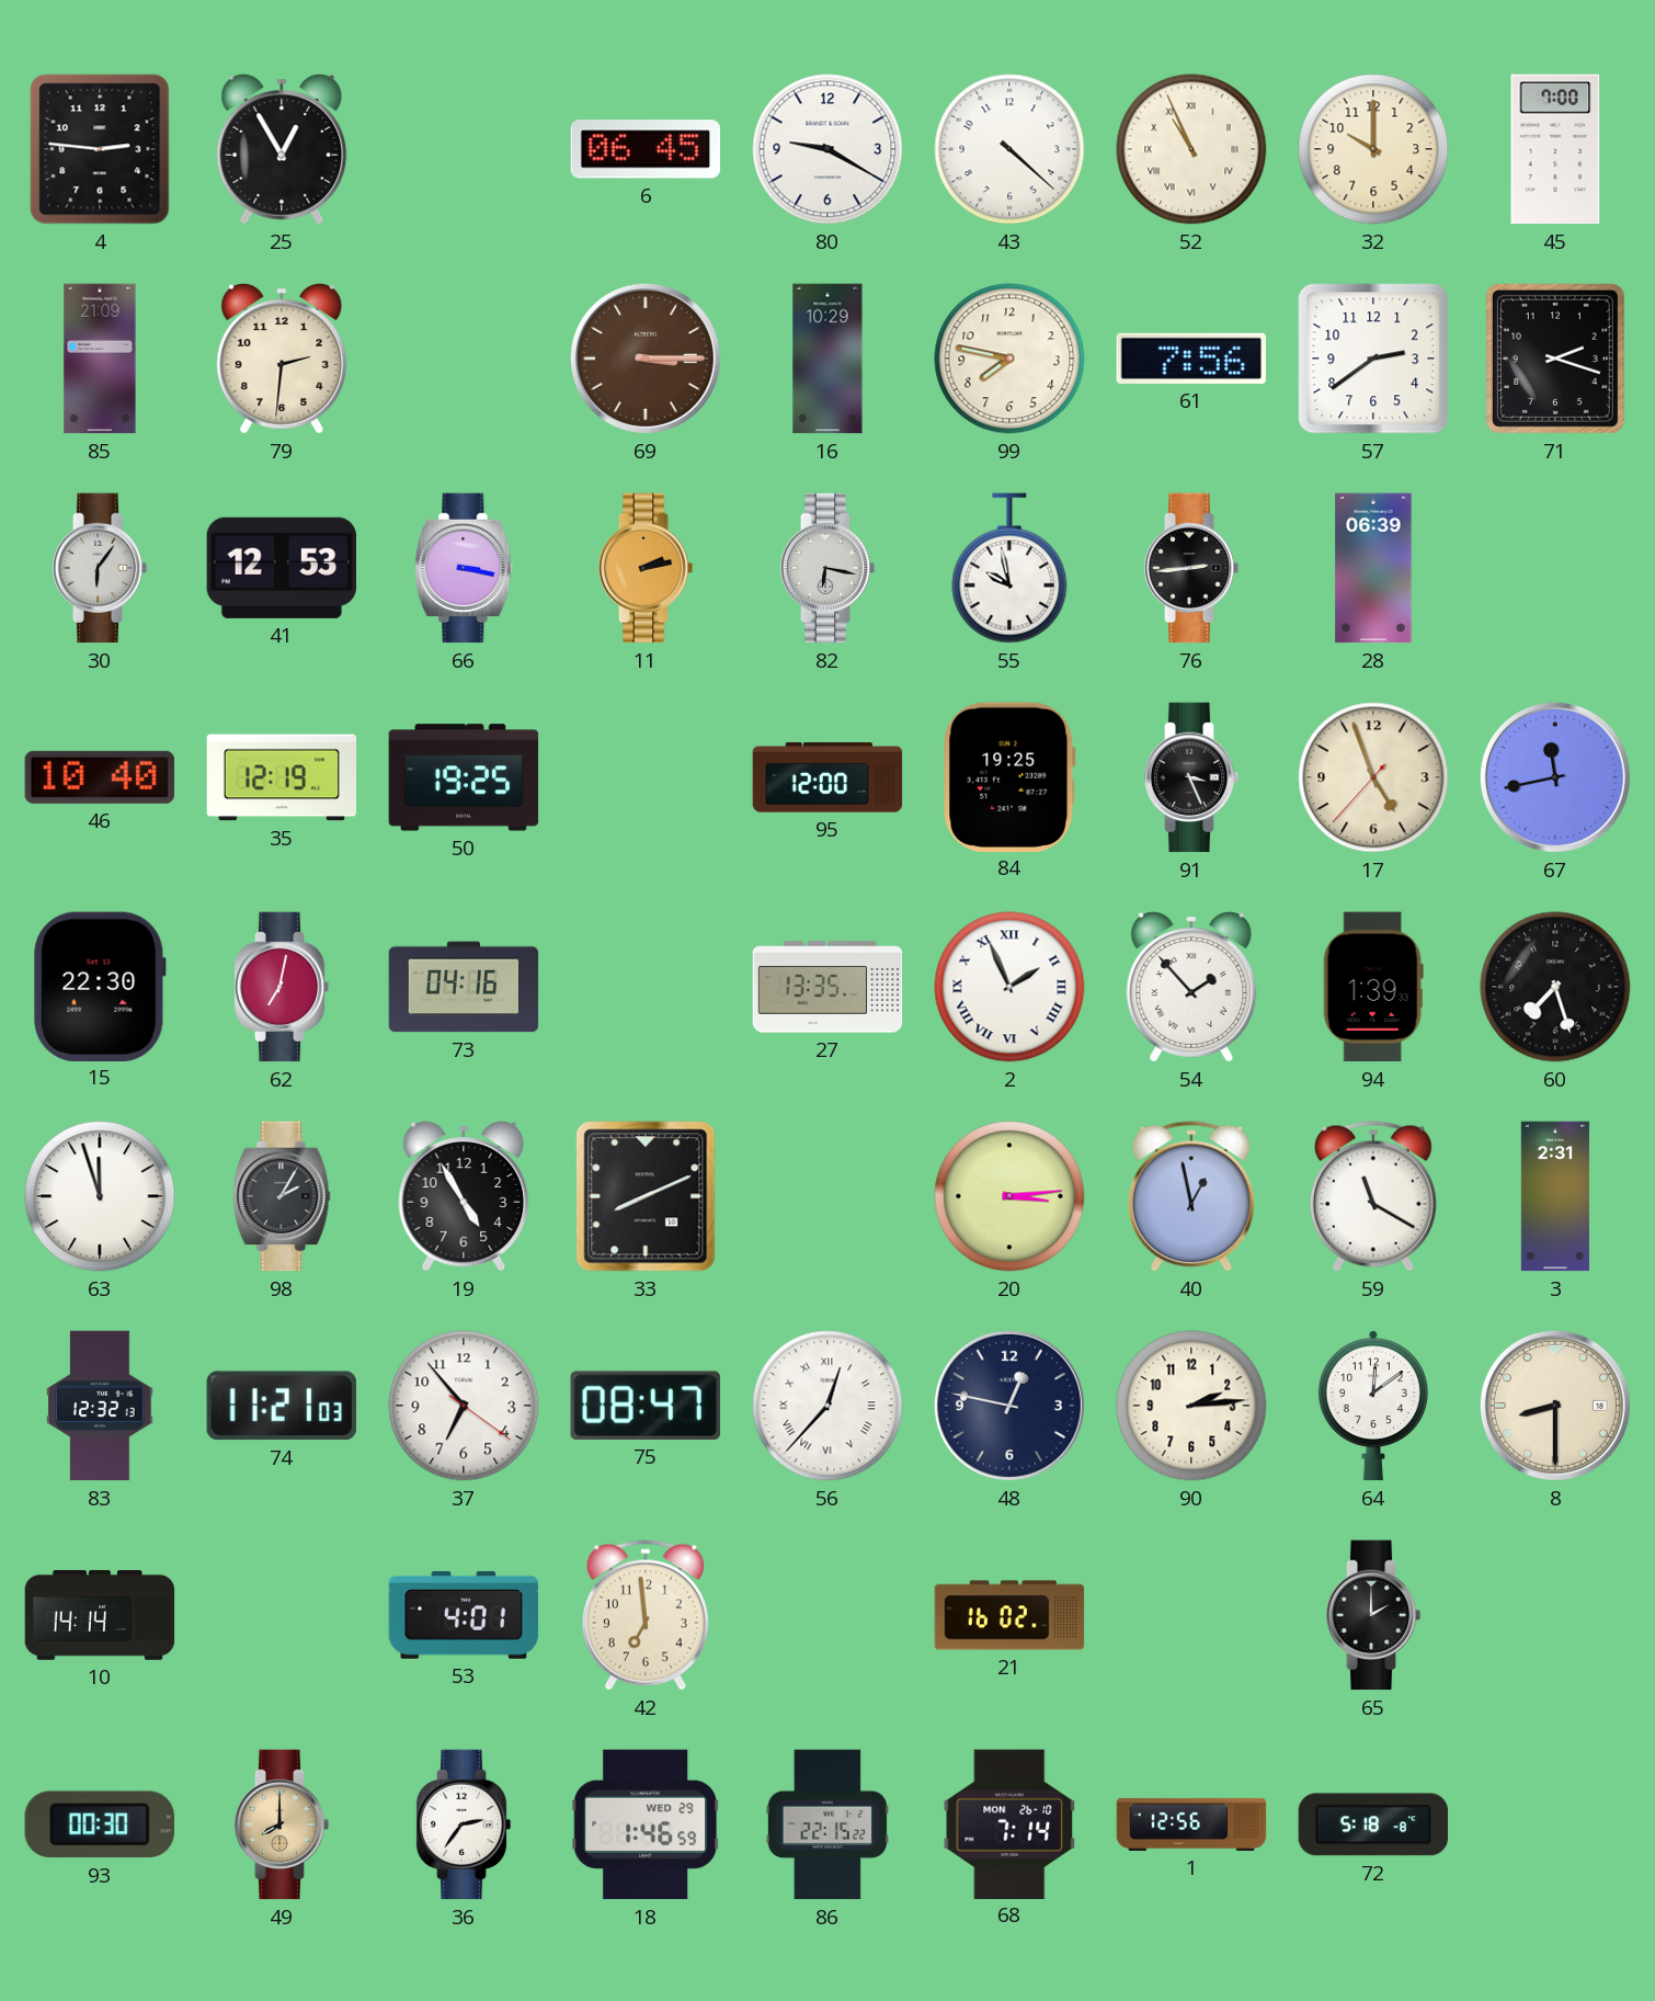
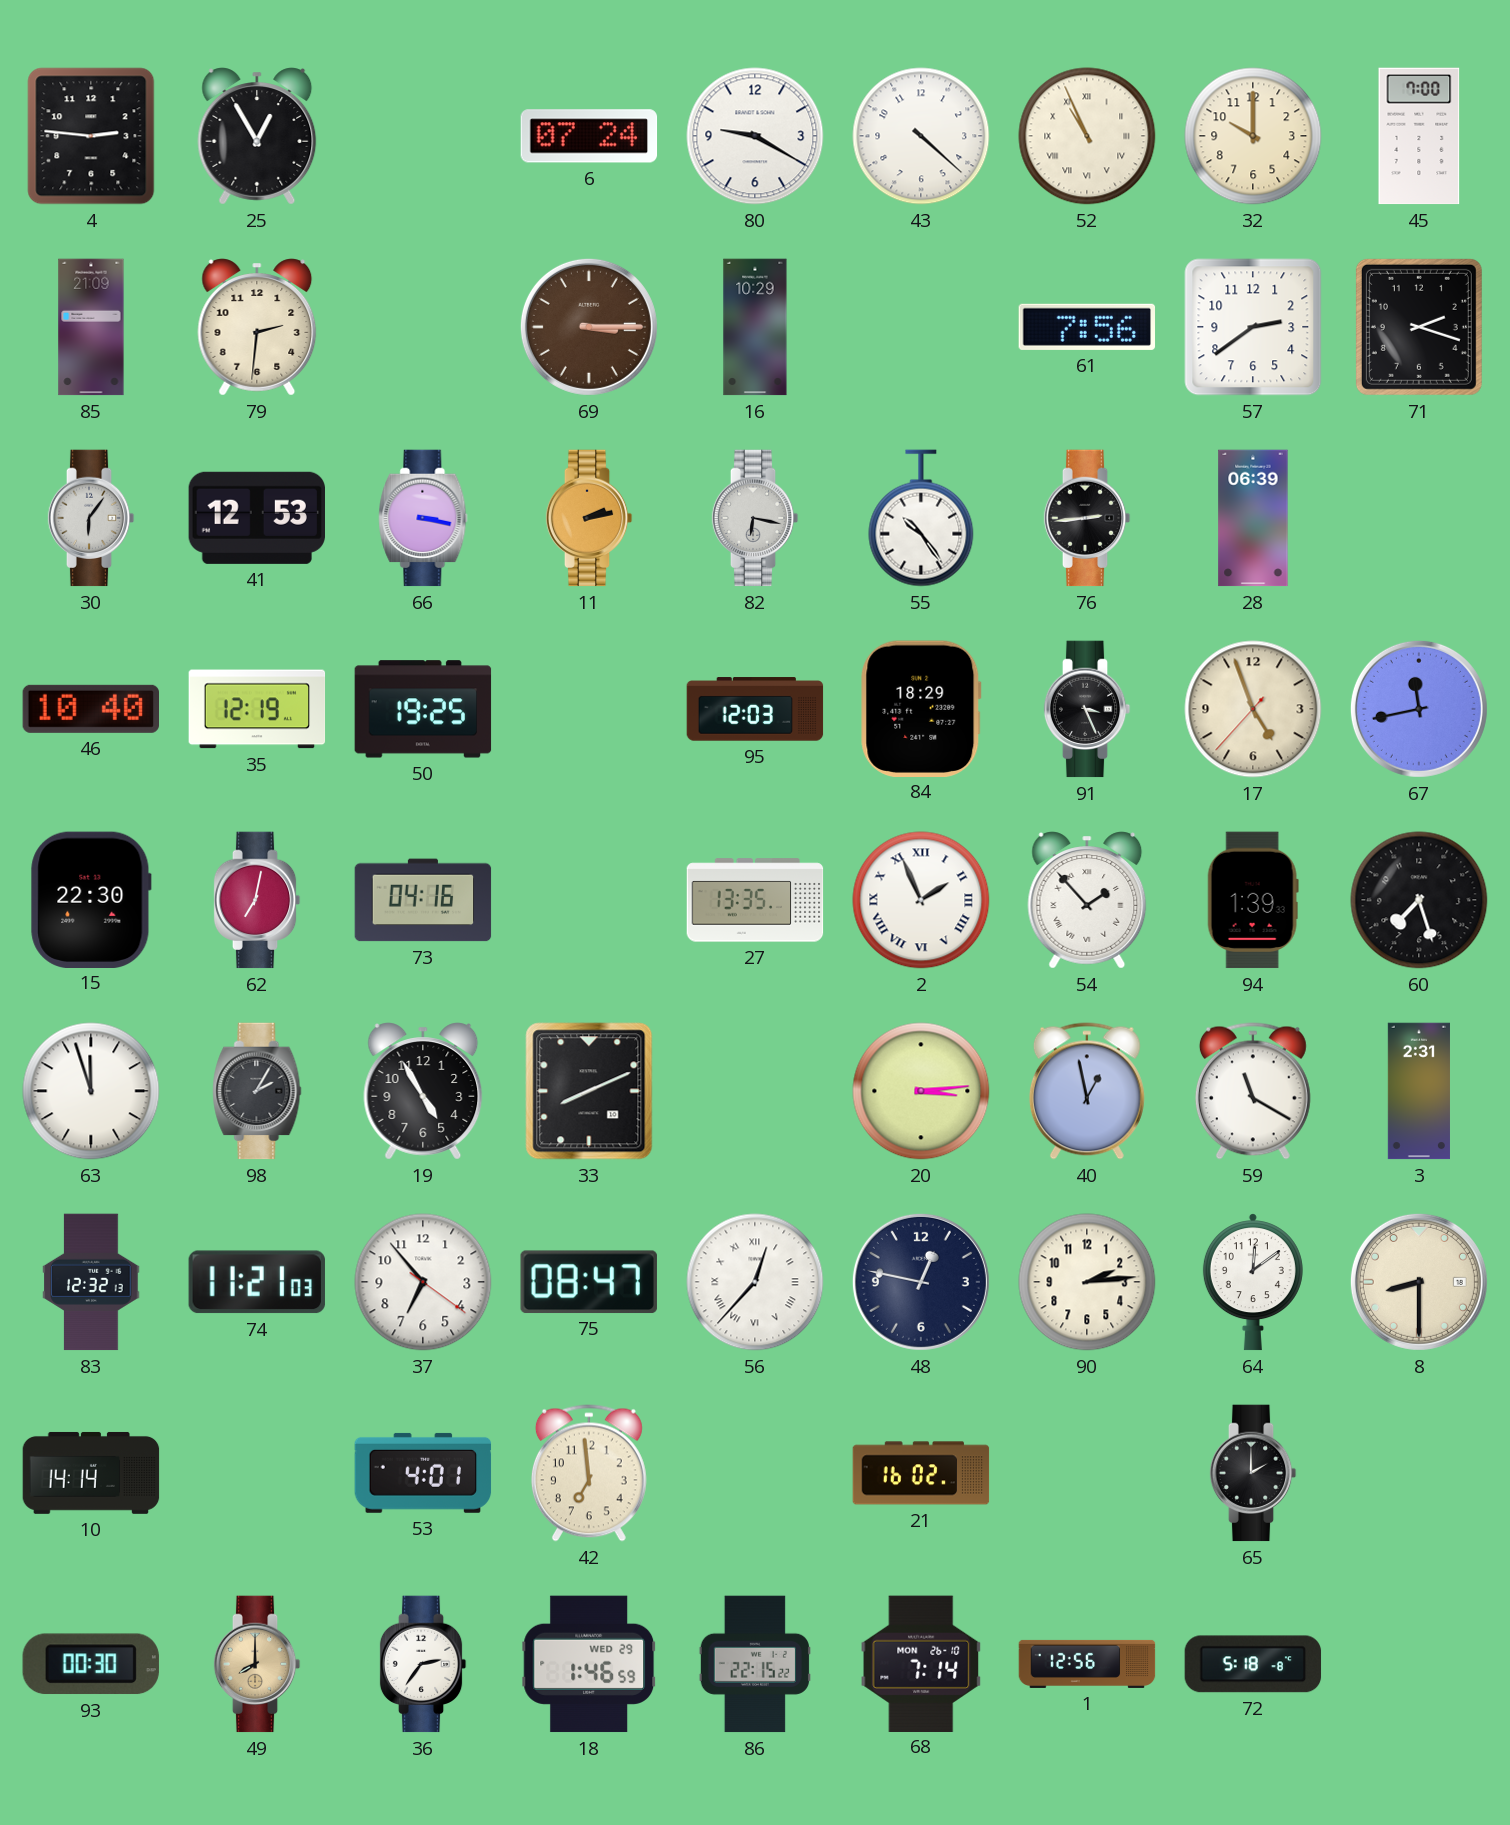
6: 06:45 -> 07:24
99: 7:47 -> none
55: 9:58 -> 10:24
95: 12:00 -> 12:03
84: 19:25 -> 18:29
